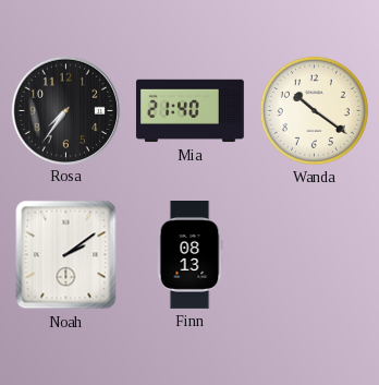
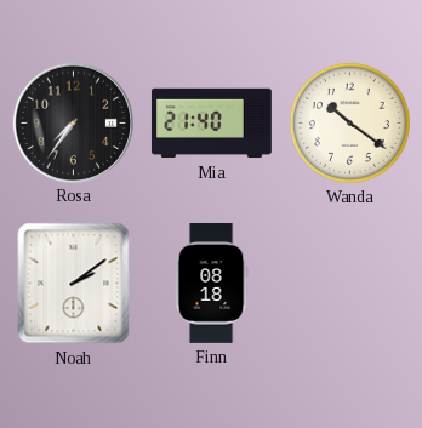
Finn: 08:13 -> 08:18
